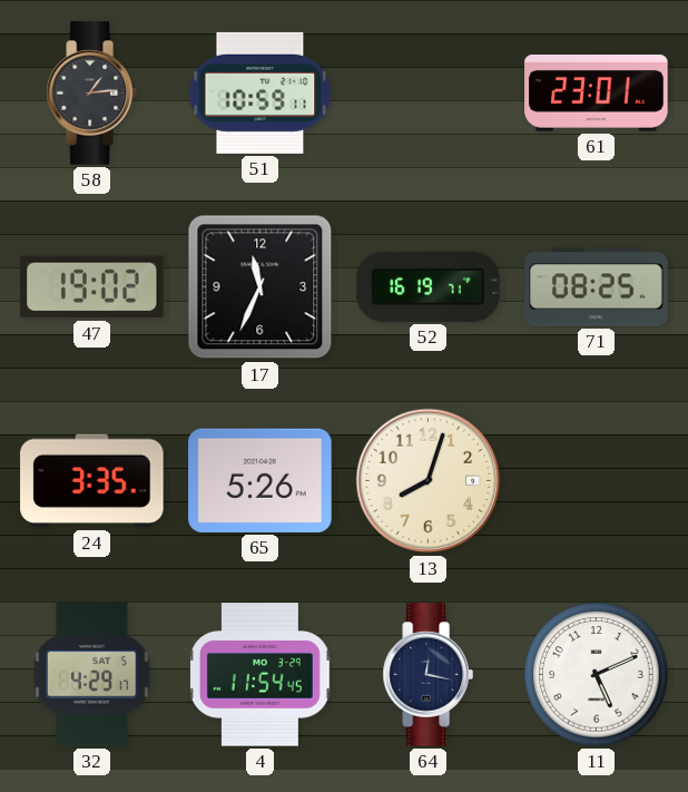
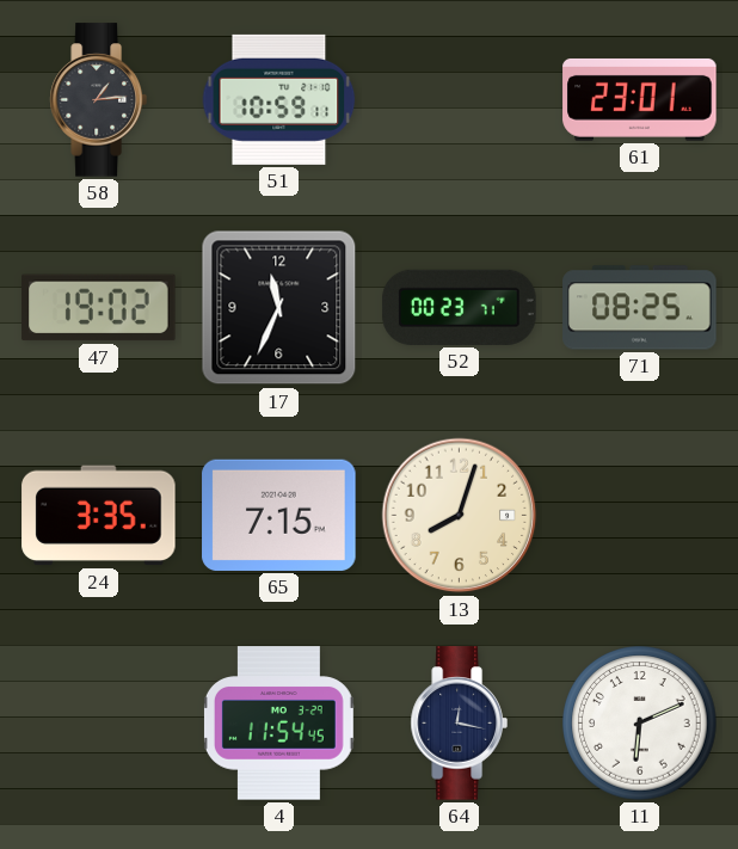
52: 16:19 -> 00:23
65: 5:26 -> 7:15
32: 4:29 -> none
11: 5:11 -> 6:11
